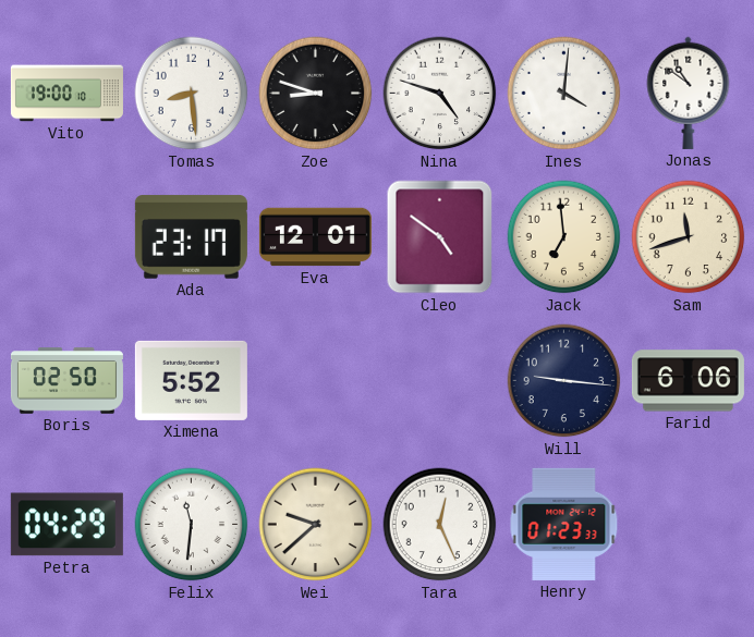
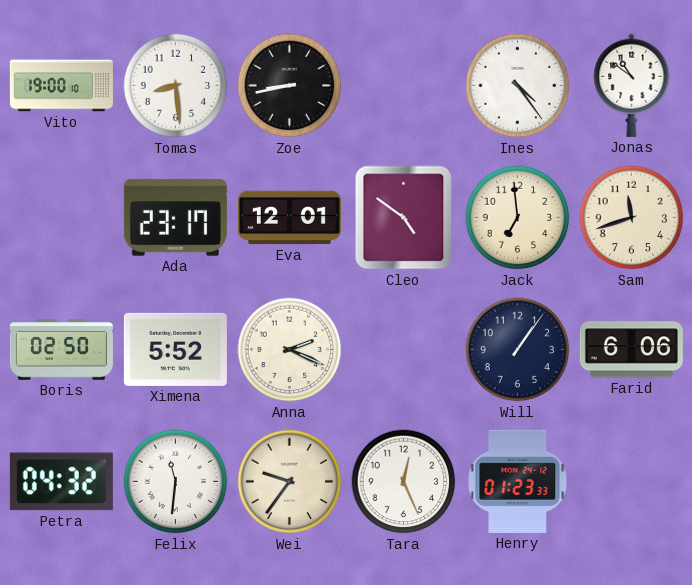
Zoe: 8:48 -> 8:43
Nina: 4:48 -> none
Ines: 4:01 -> 4:24
Anna: none -> 2:19
Will: 9:16 -> 1:06
Petra: 04:29 -> 04:32
Wei: 9:38 -> 9:36
